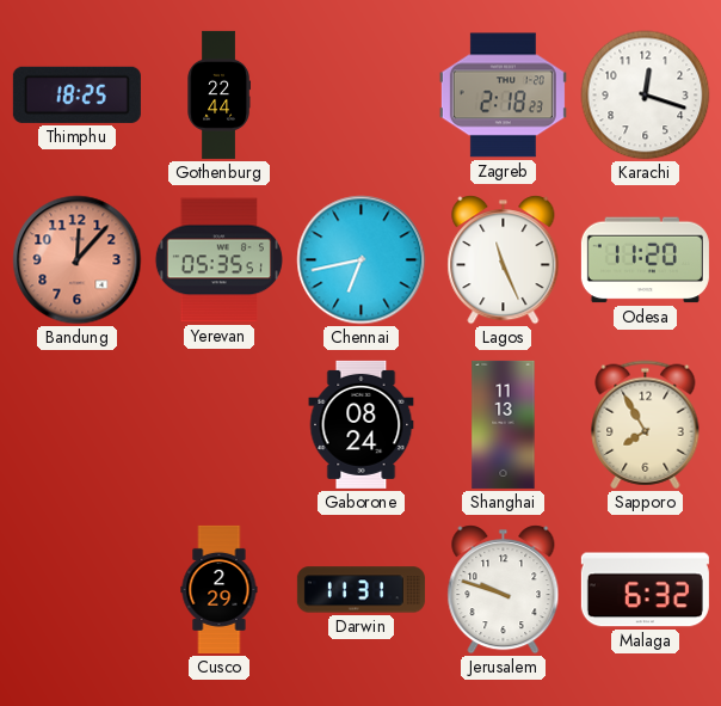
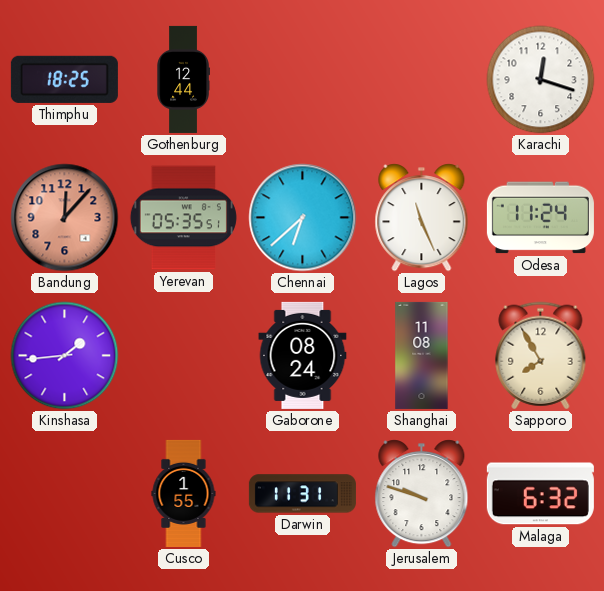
Gothenburg: 22:44 -> 12:44
Zagreb: 2:18 -> none
Chennai: 6:43 -> 6:38
Odesa: 11:20 -> 11:24
Kinshasa: none -> 1:44
Shanghai: 11:13 -> 11:08
Cusco: 2:29 -> 1:55
